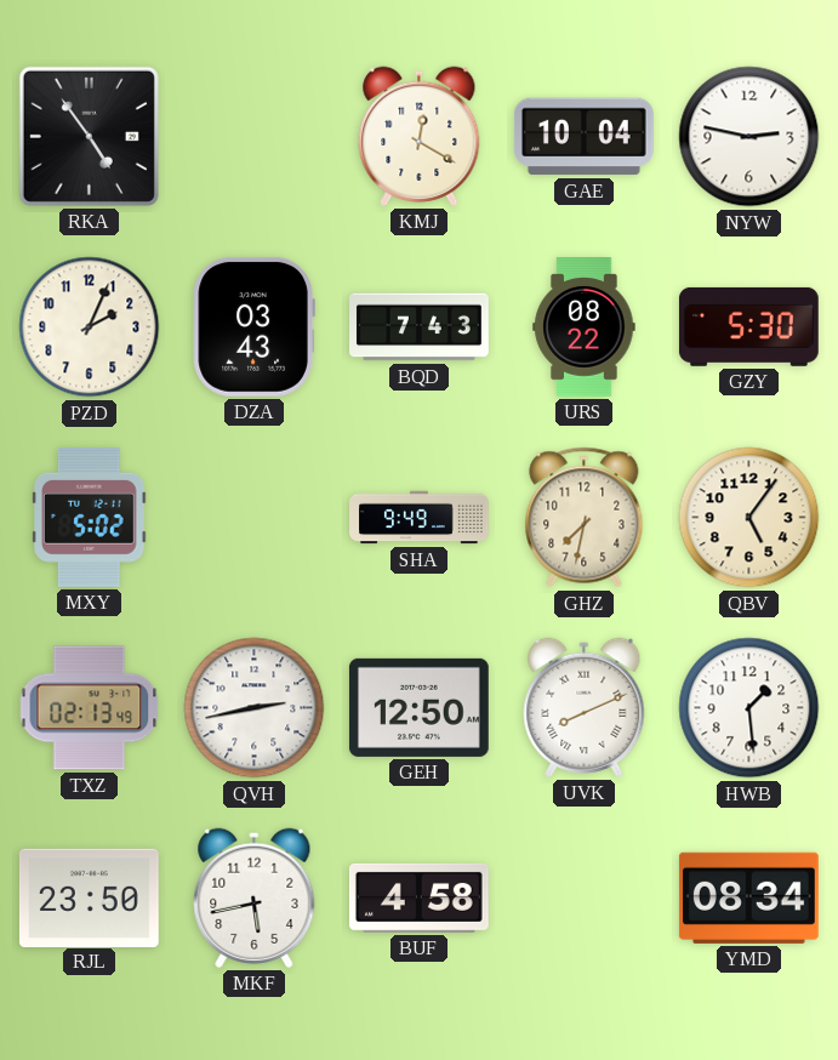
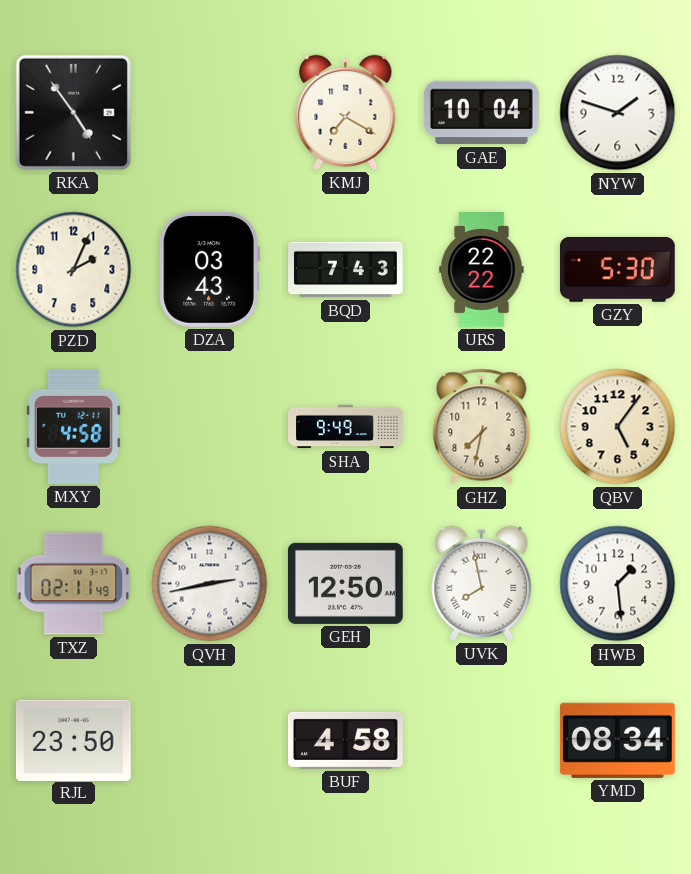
KMJ: 12:20 -> 7:20
NYW: 2:47 -> 1:48
URS: 08:22 -> 22:22
MXY: 5:02 -> 4:58
TXZ: 02:13 -> 02:11
UVK: 8:11 -> 7:58
MKF: 5:43 -> none
